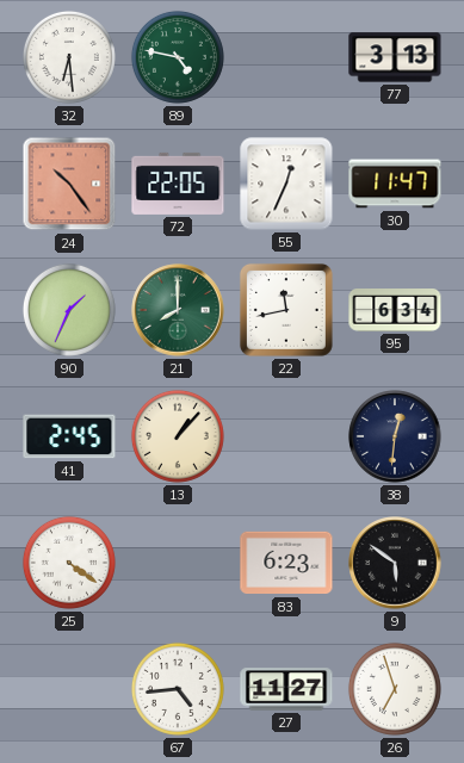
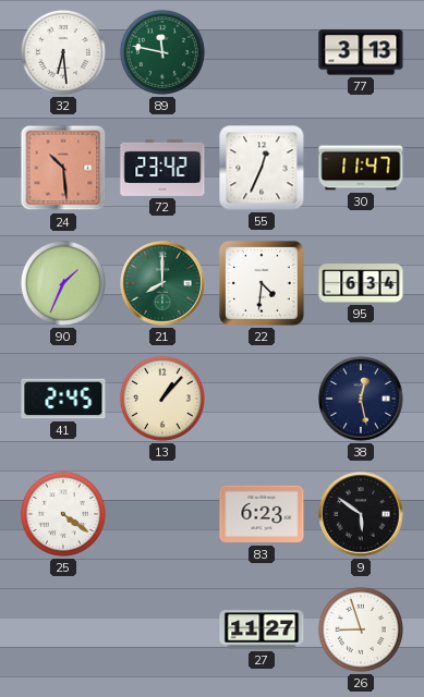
89: 4:47 -> 11:47
24: 10:24 -> 10:29
72: 22:05 -> 23:42
22: 11:43 -> 4:31
38: 12:31 -> 12:28
67: 4:44 -> none
26: 6:57 -> 8:57
